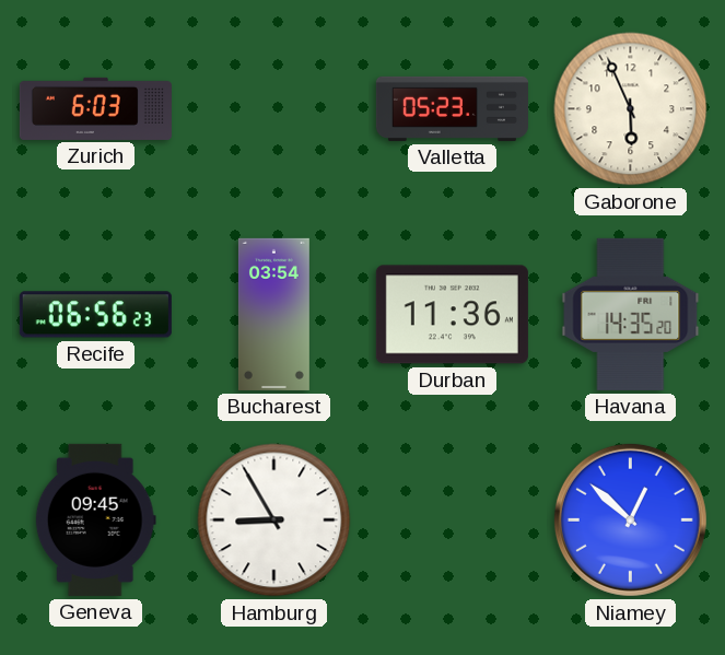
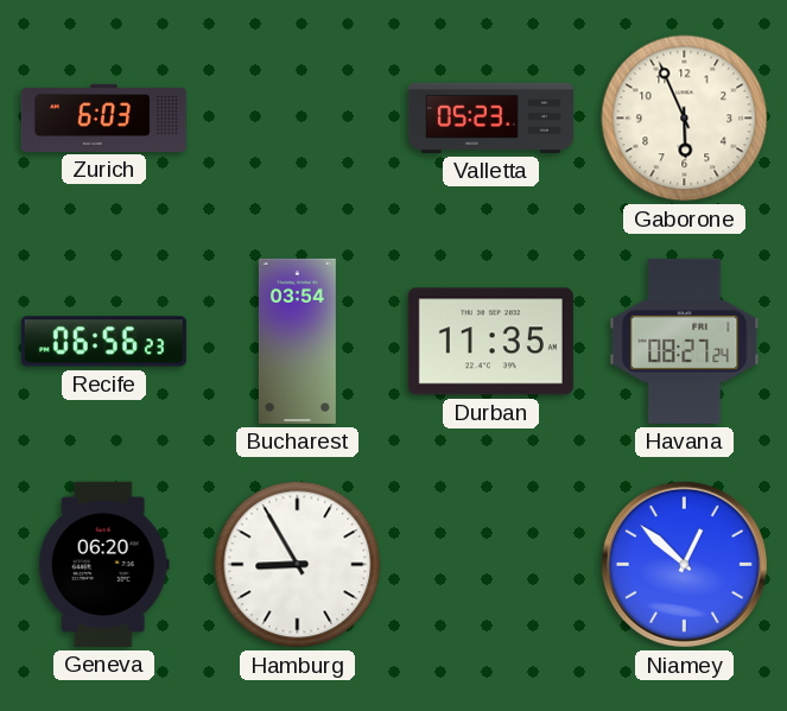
Durban: 11:36 -> 11:35
Havana: 14:35 -> 08:27
Geneva: 09:45 -> 06:20
